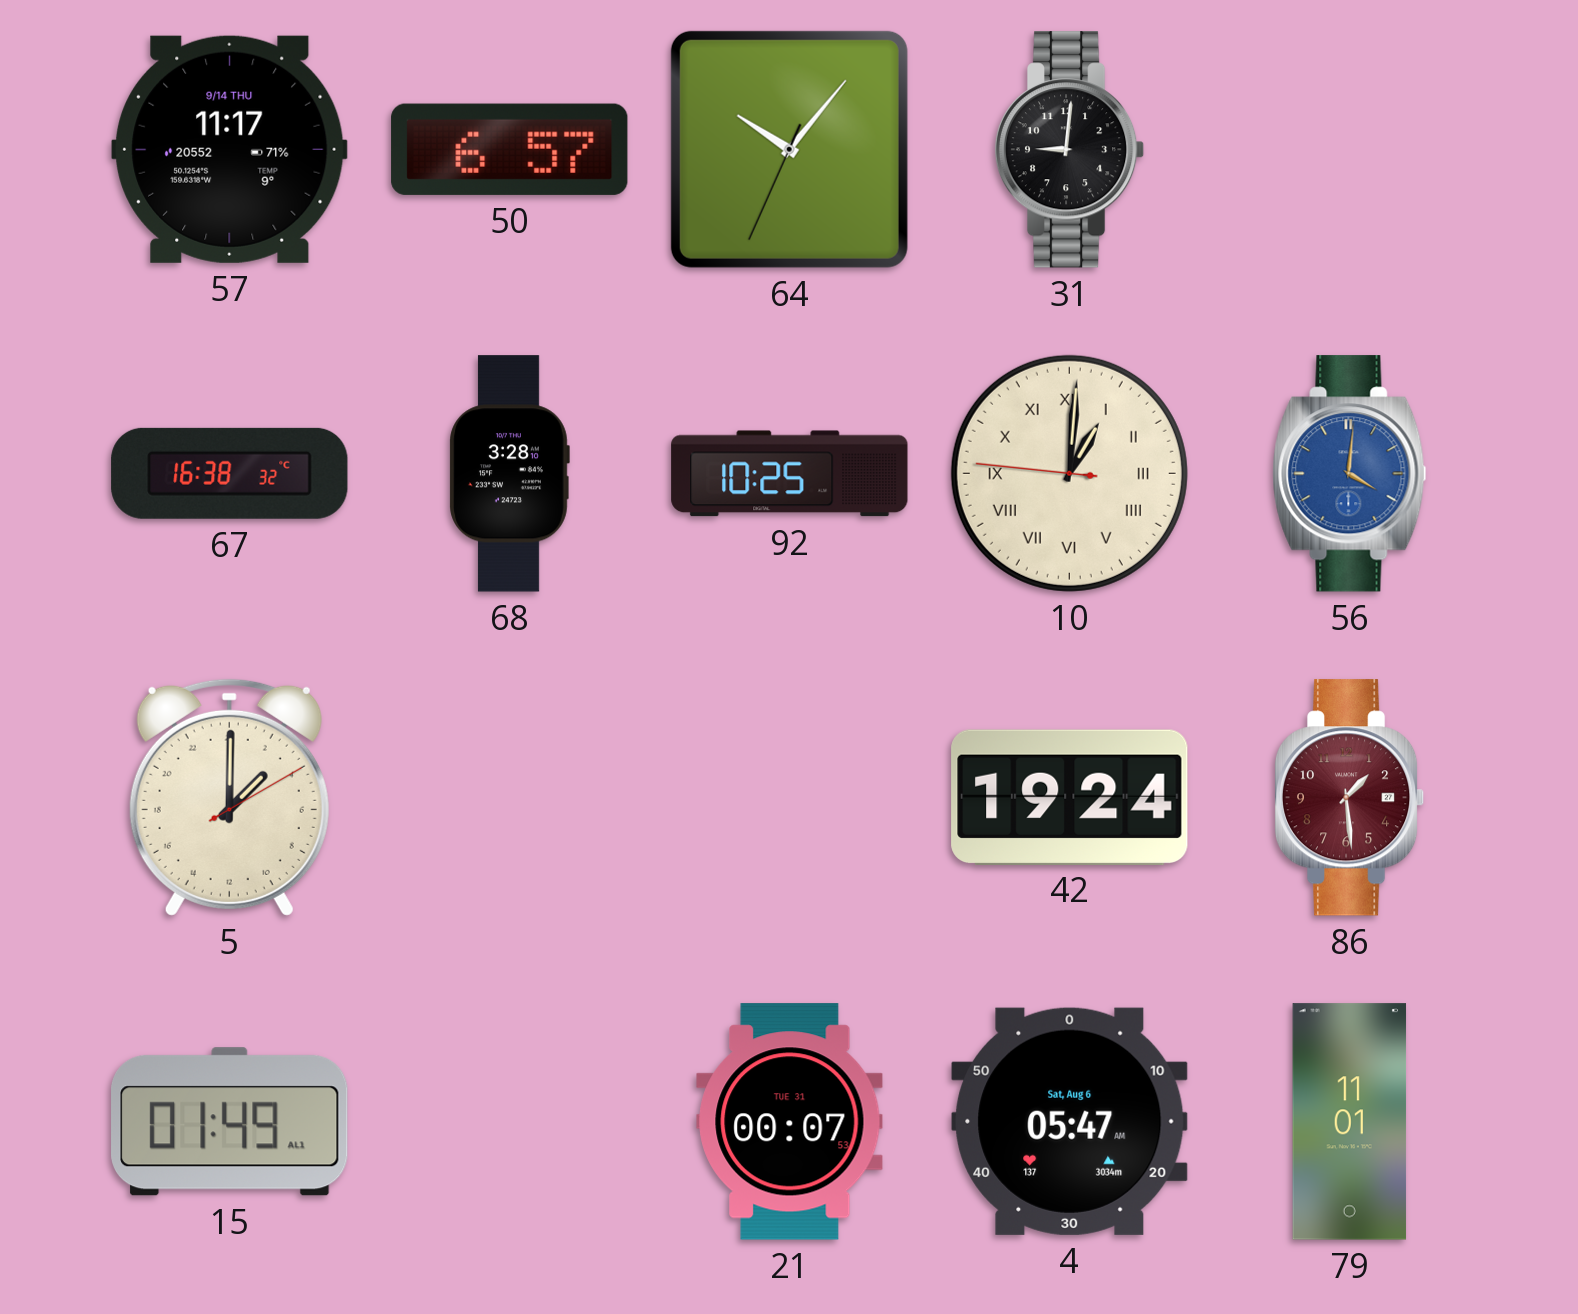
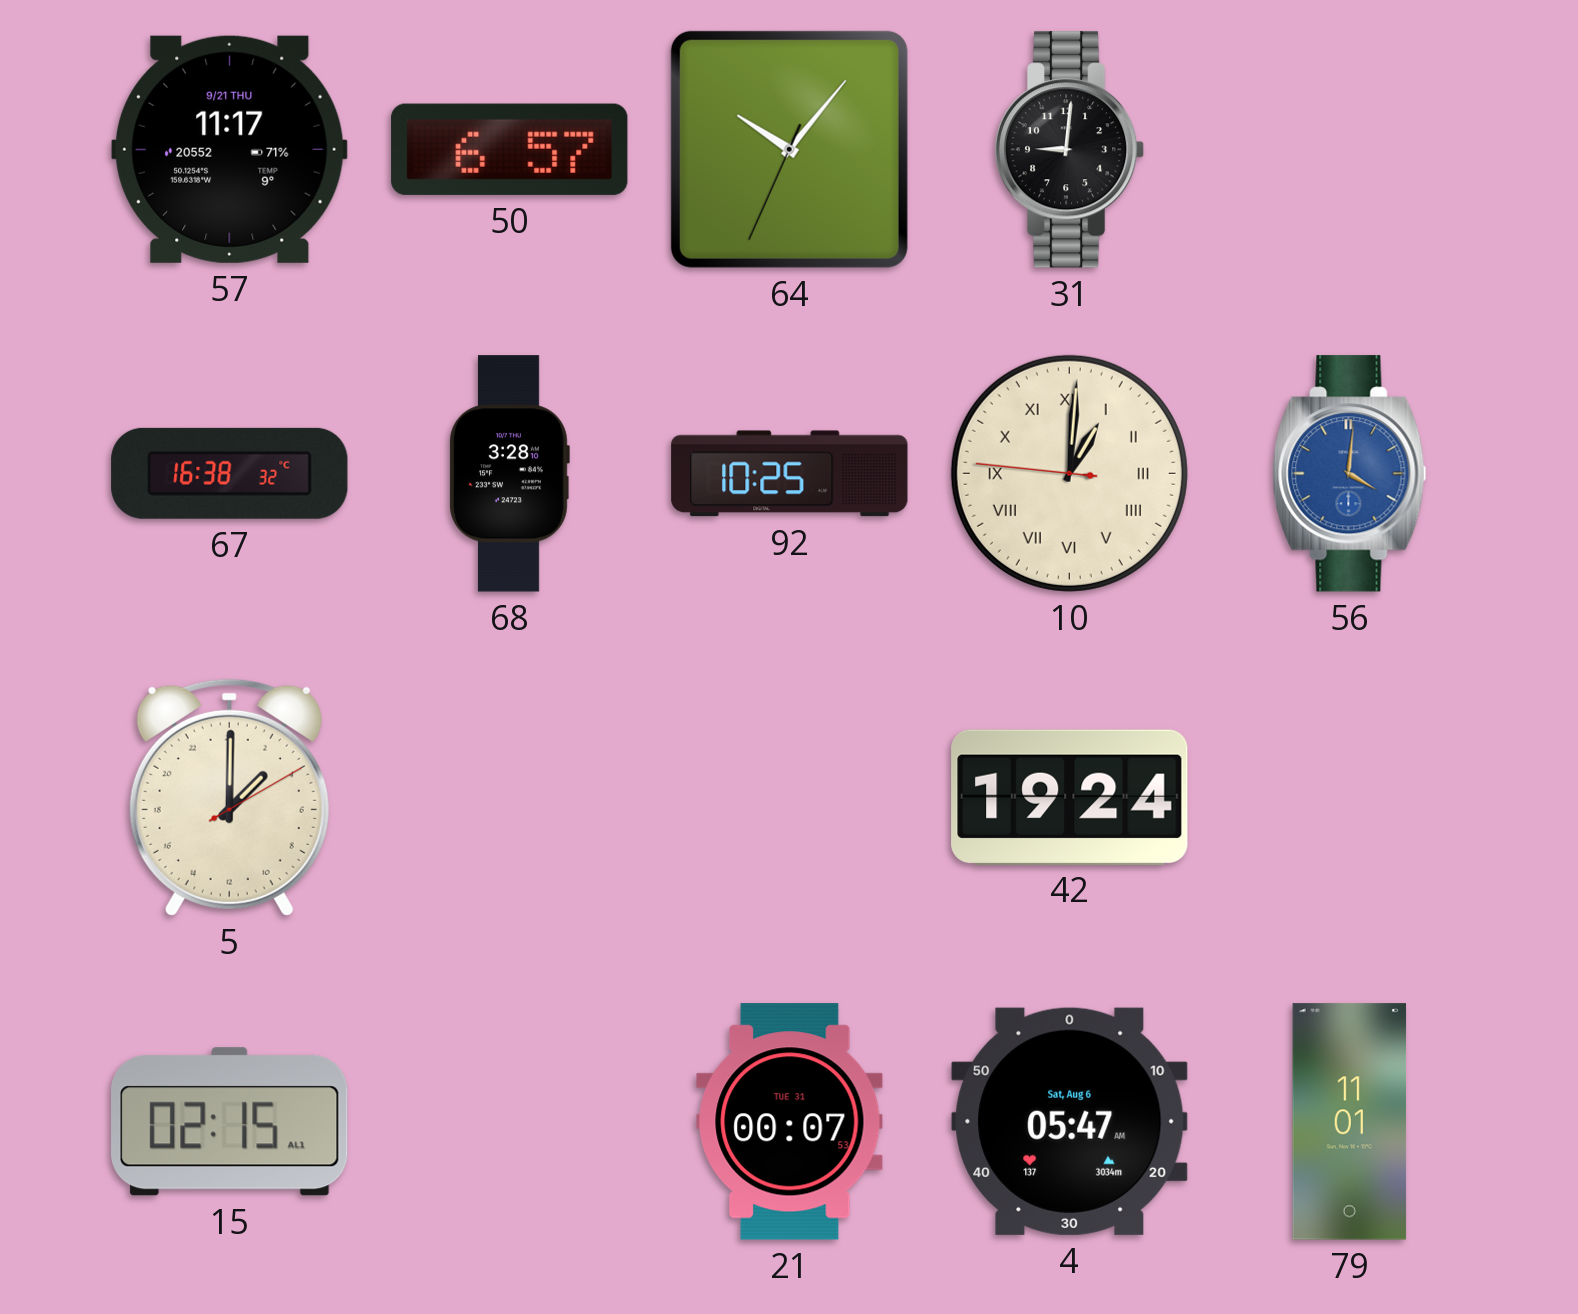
57 date: 9/14 THU -> 9/21 THU
86: 1:29 -> none
15: 01:49 -> 02:15
